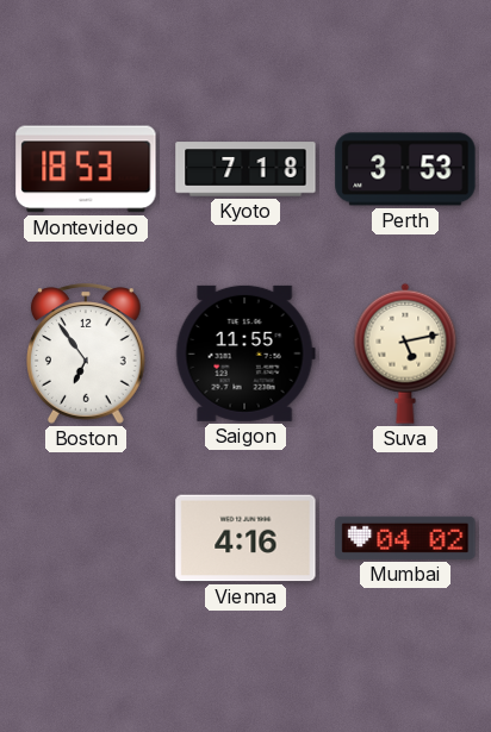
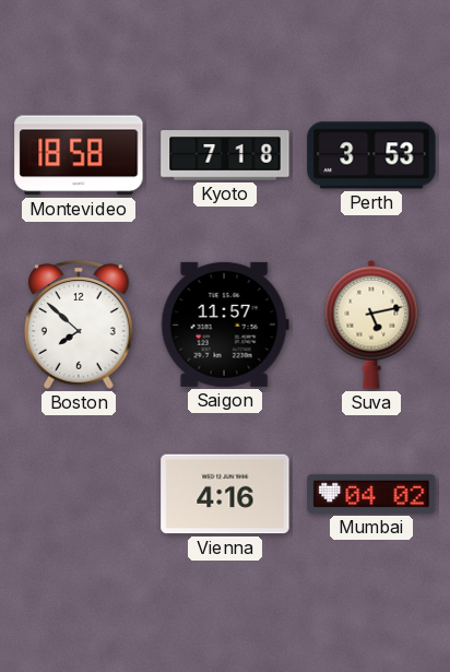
Montevideo: 18:53 -> 18:58
Boston: 6:54 -> 7:52
Saigon: 11:55 -> 11:57
